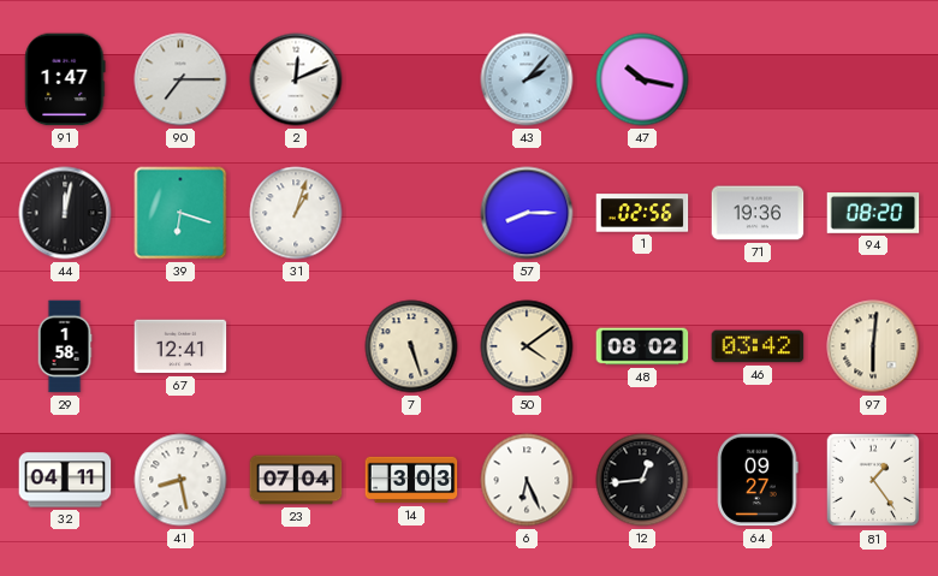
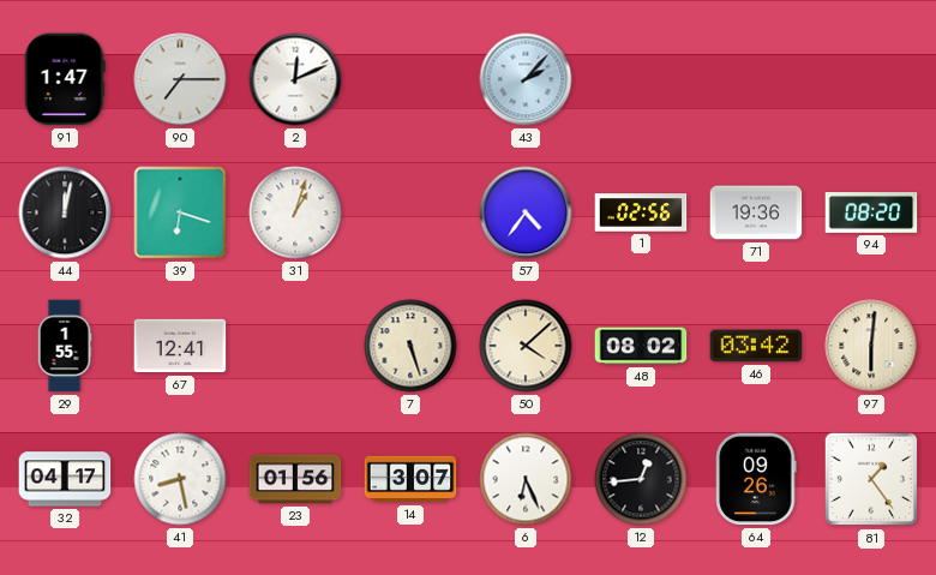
47: 10:17 -> none
57: 8:15 -> 4:36
29: 1:58 -> 1:55
50: 4:09 -> 4:08
32: 04:11 -> 04:17
23: 07:04 -> 01:56
14: 3:03 -> 3:07
64: 09:27 -> 09:26
